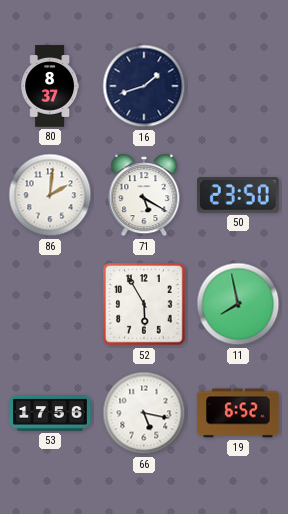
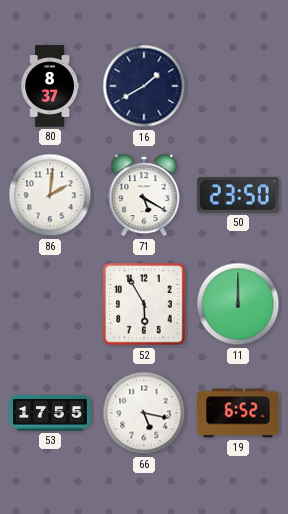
16: 1:42 -> 1:40
11: 7:58 -> 12:00
53: 17:56 -> 17:55
